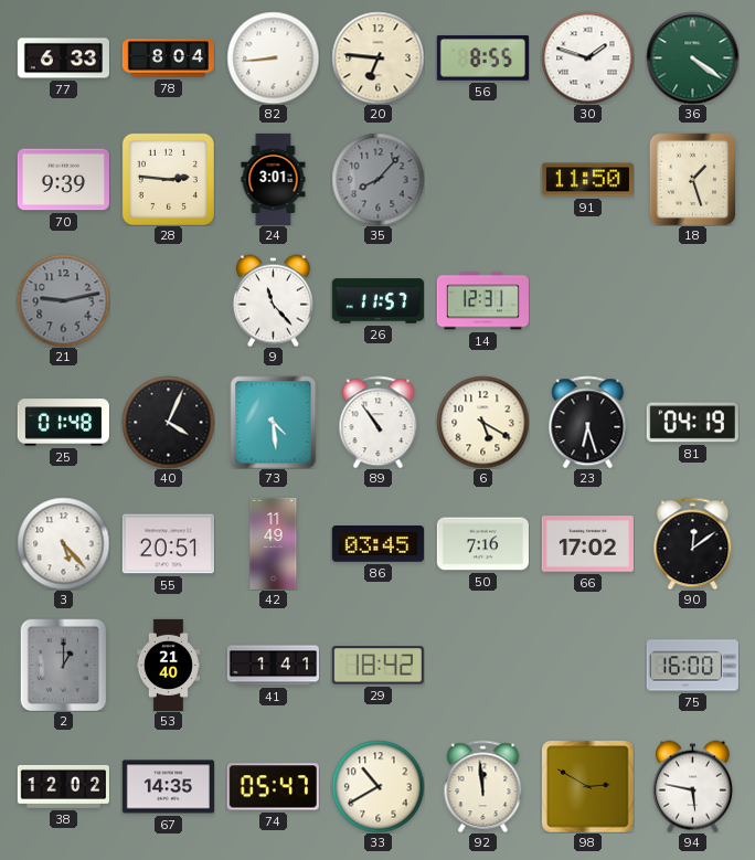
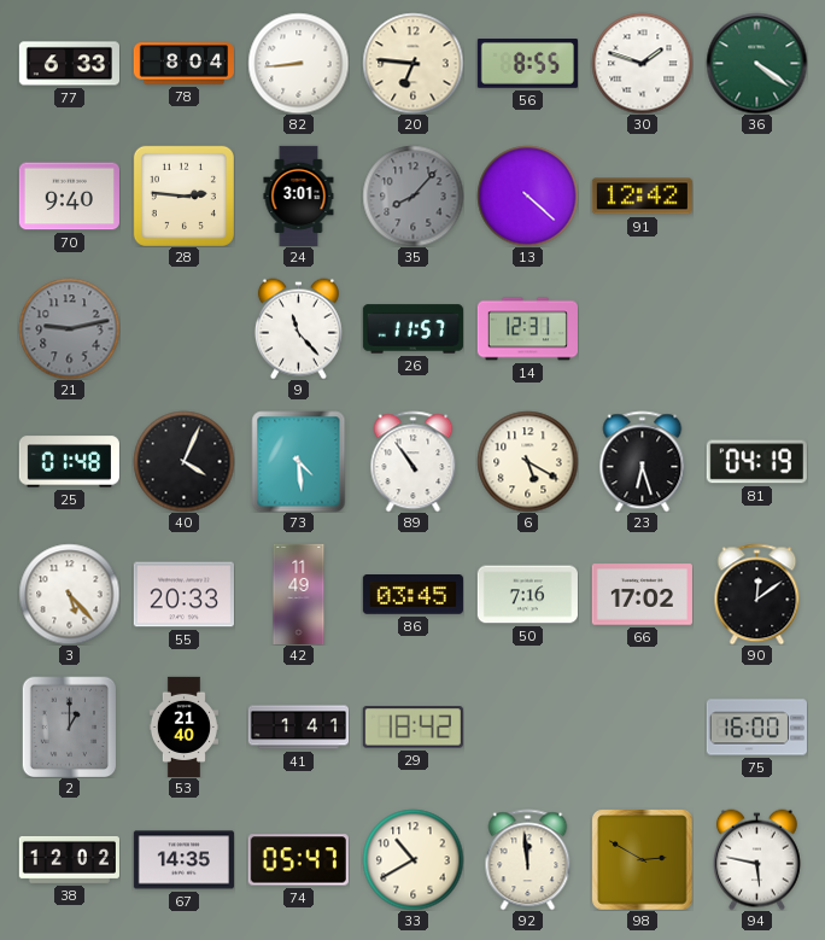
70: 9:39 -> 9:40
13: none -> 4:22
91: 11:50 -> 12:42
18: 1:27 -> none
55: 20:51 -> 20:33
